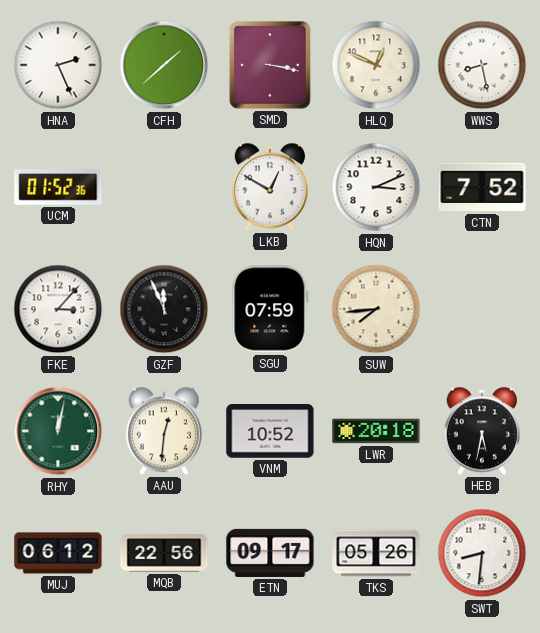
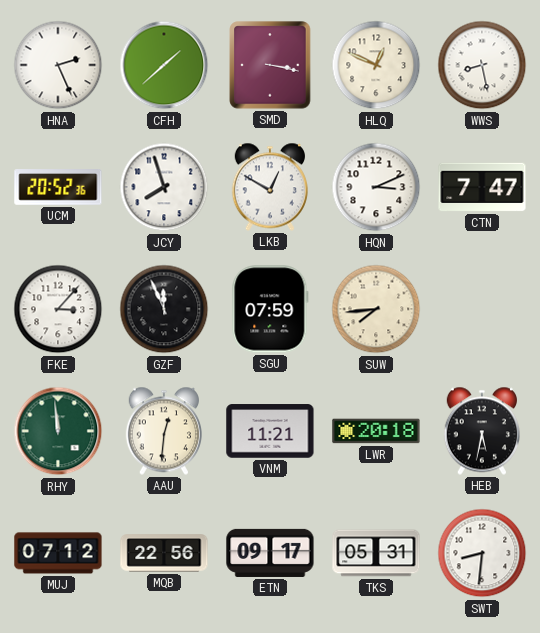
UCM: 01:52 -> 20:52
JCY: none -> 7:57
CTN: 7:52 -> 7:47
RHY: 12:02 -> 11:59
VNM: 10:52 -> 11:21
MUJ: 06:12 -> 07:12
TKS: 05:26 -> 05:31
